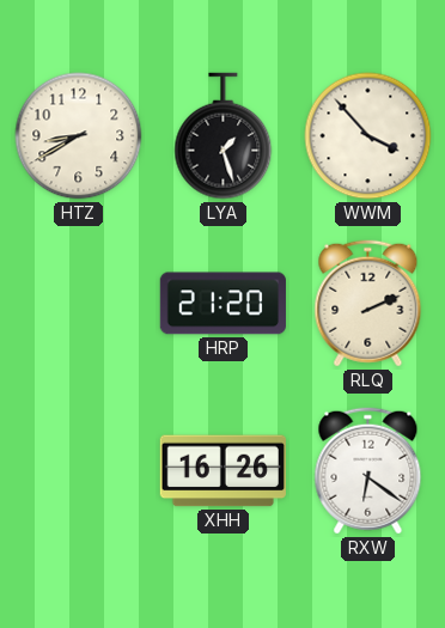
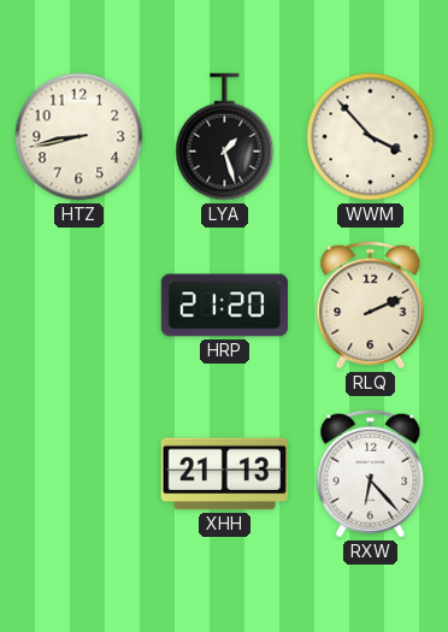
HTZ: 8:40 -> 8:43
XHH: 16:26 -> 21:13
RXW: 6:21 -> 6:23
